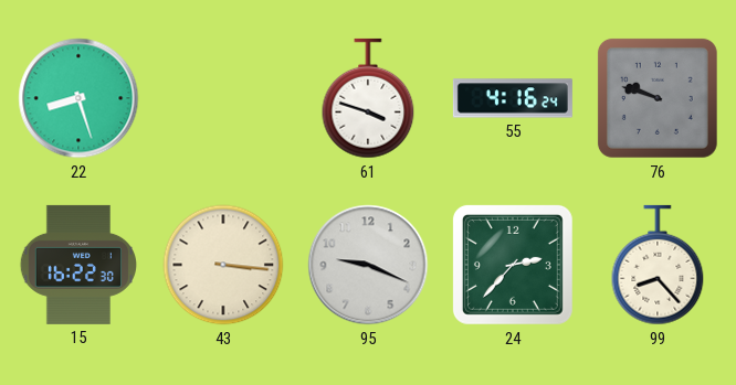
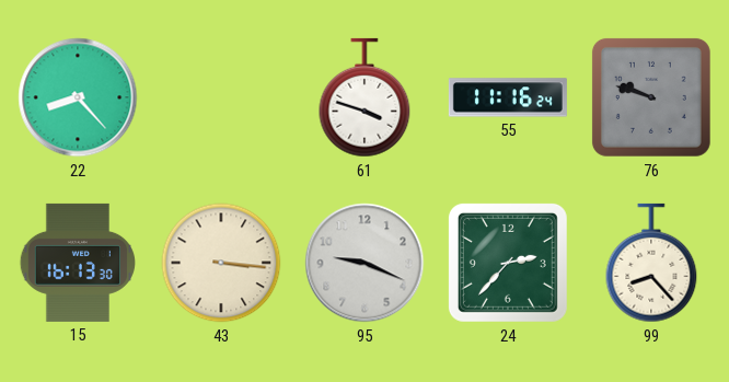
22: 8:27 -> 8:23
55: 4:16 -> 11:16
15: 16:22 -> 16:13
